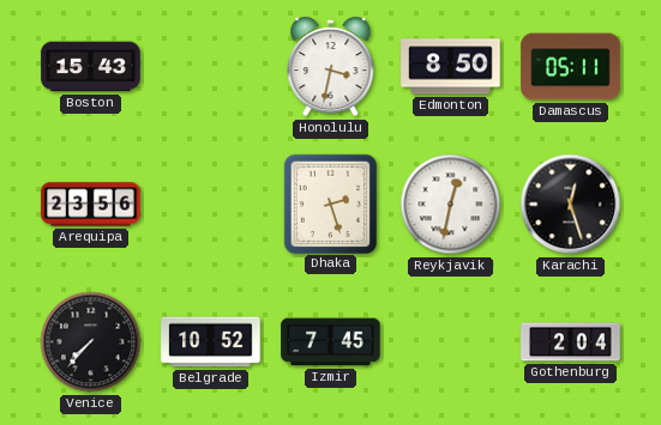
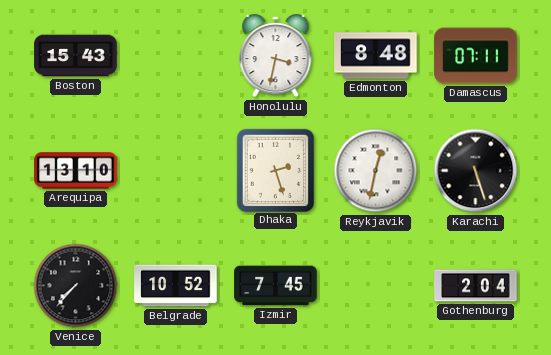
Edmonton: 8:50 -> 8:48
Damascus: 05:11 -> 07:11
Arequipa: 23:56 -> 13:10
Karachi: 12:27 -> 5:27
